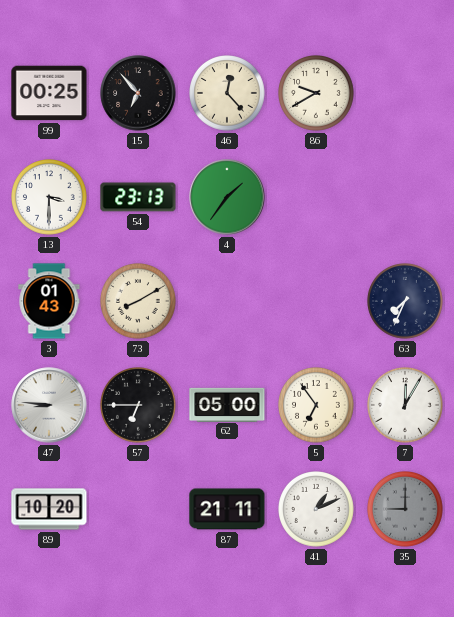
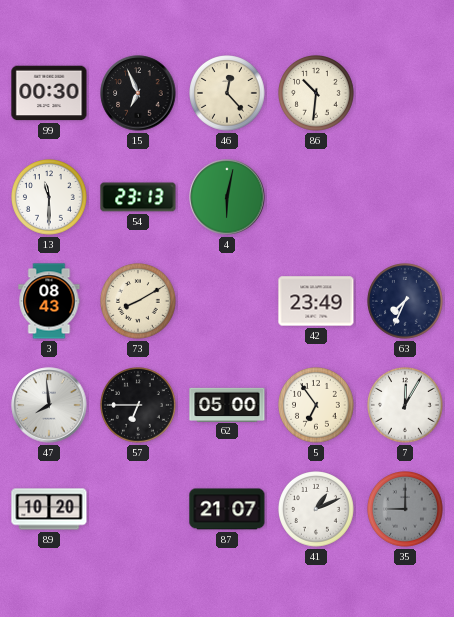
99: 00:25 -> 00:30
15: 6:53 -> 6:56
86: 9:40 -> 10:31
13: 3:30 -> 11:30
4: 1:36 -> 6:02
3: 01:43 -> 08:43
42: none -> 23:49
47: 8:46 -> 7:59
87: 21:11 -> 21:07
